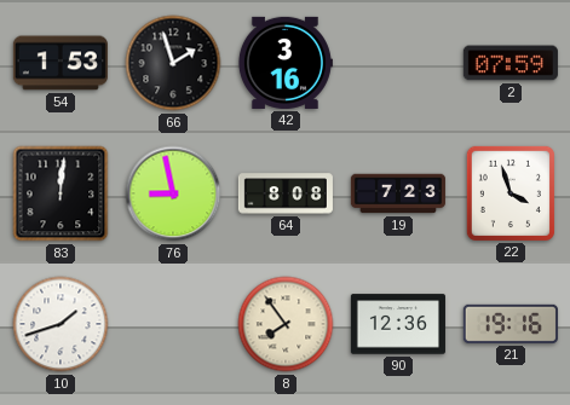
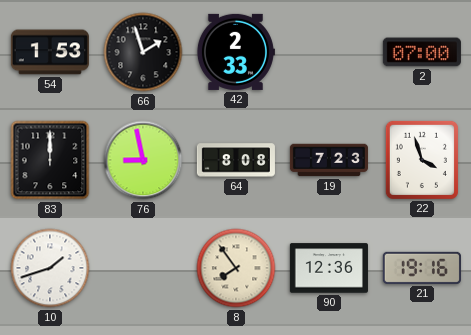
42: 3:16 -> 2:33
2: 07:59 -> 07:00
83: 12:01 -> 12:00
